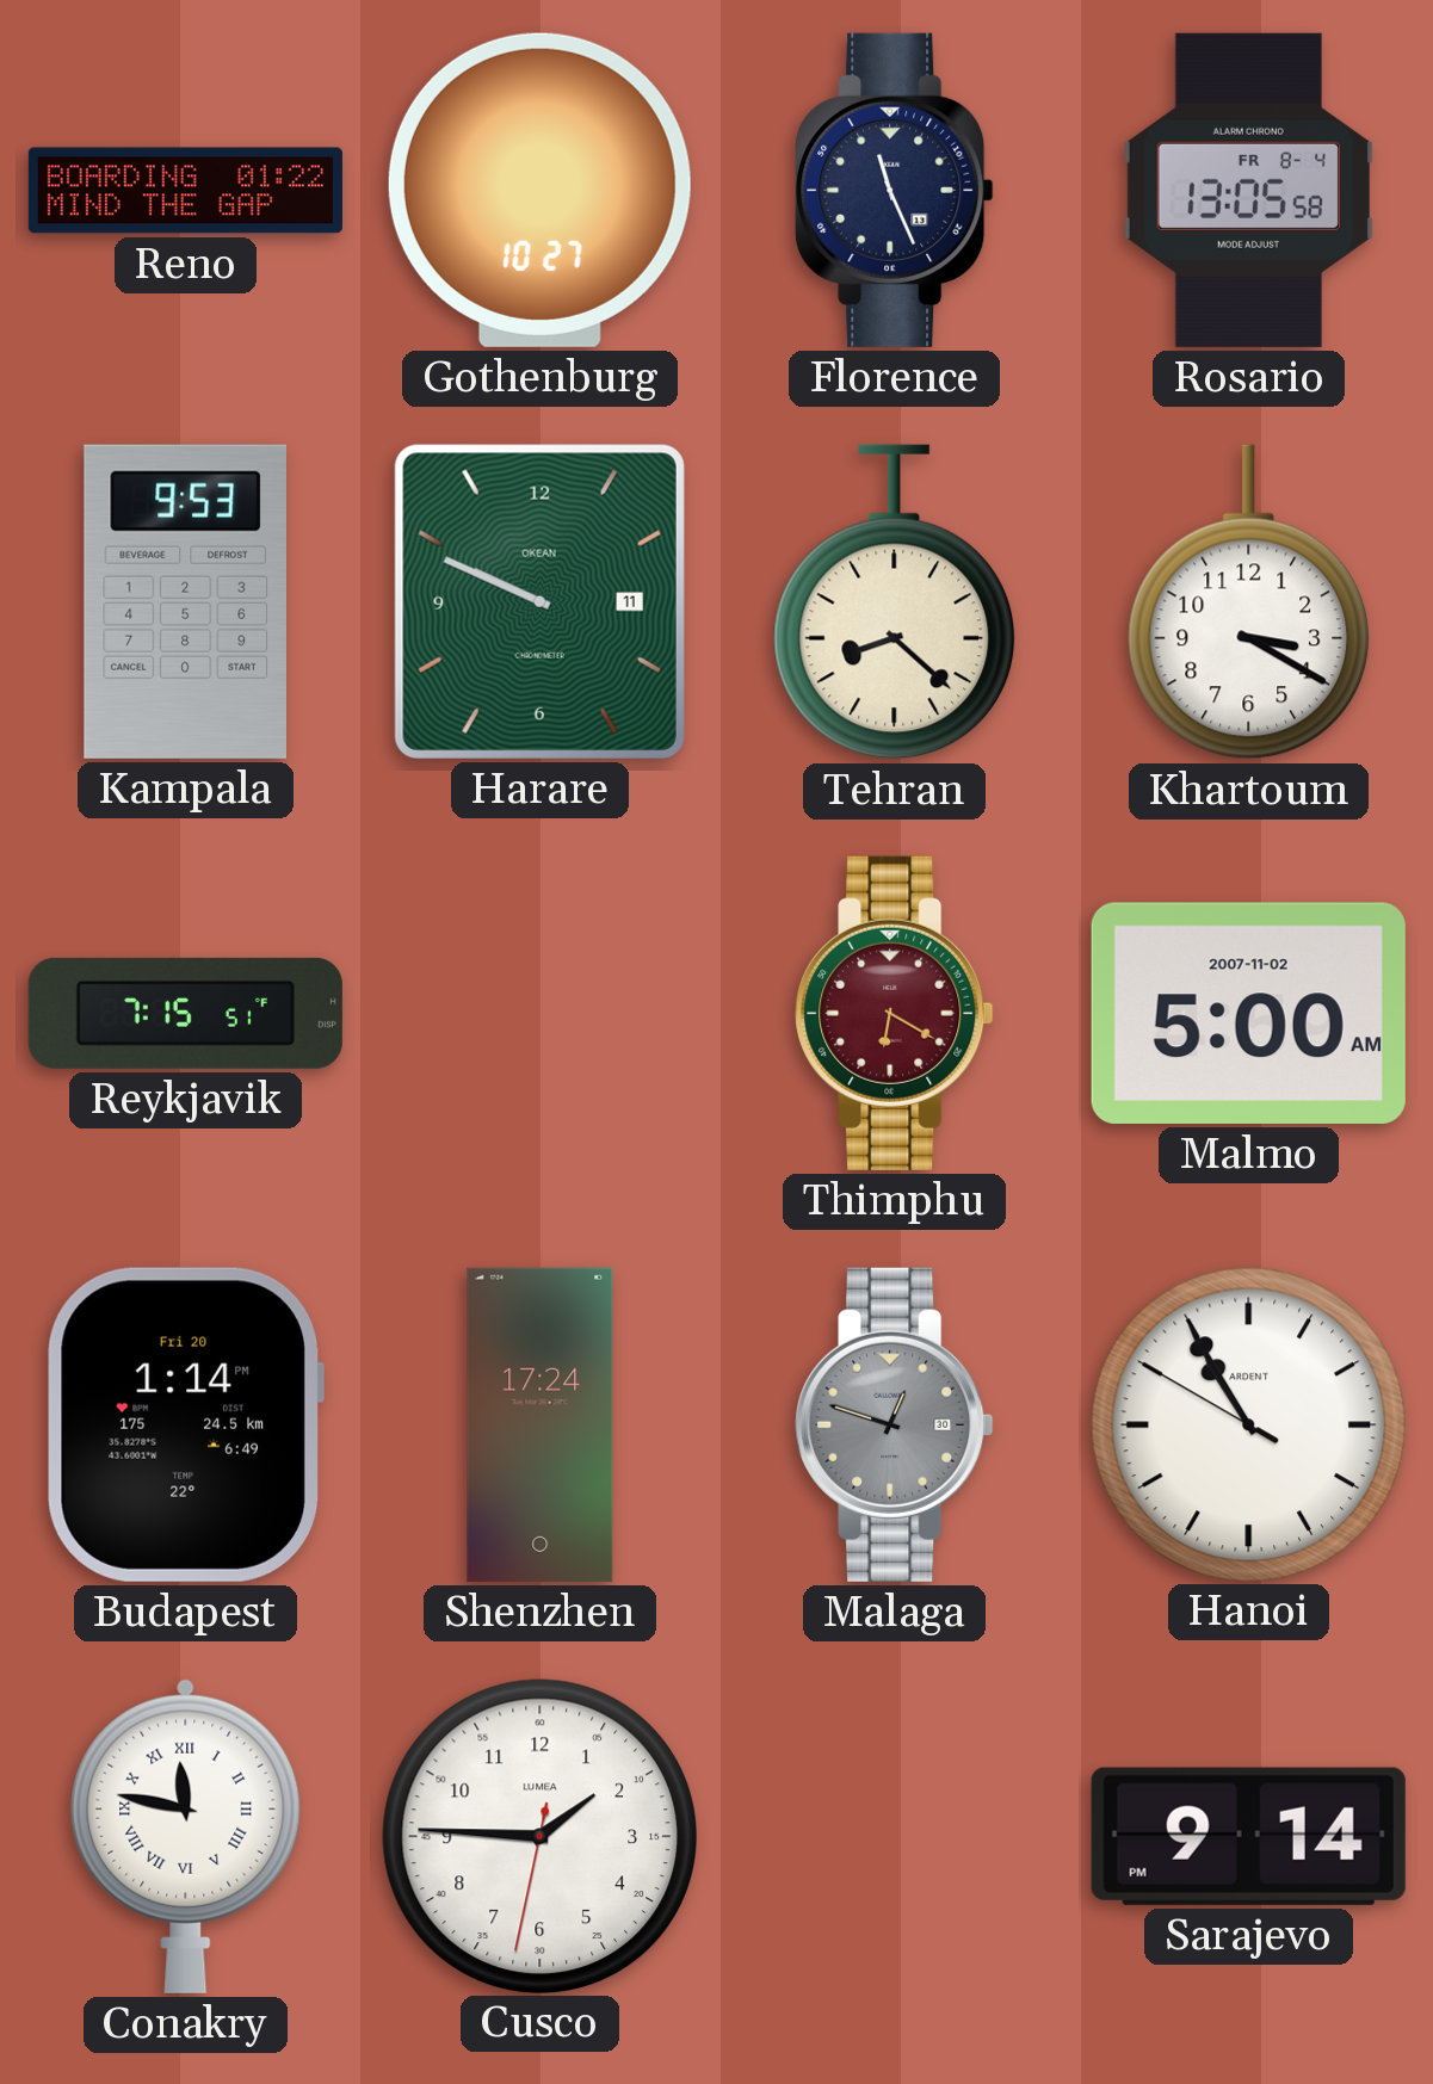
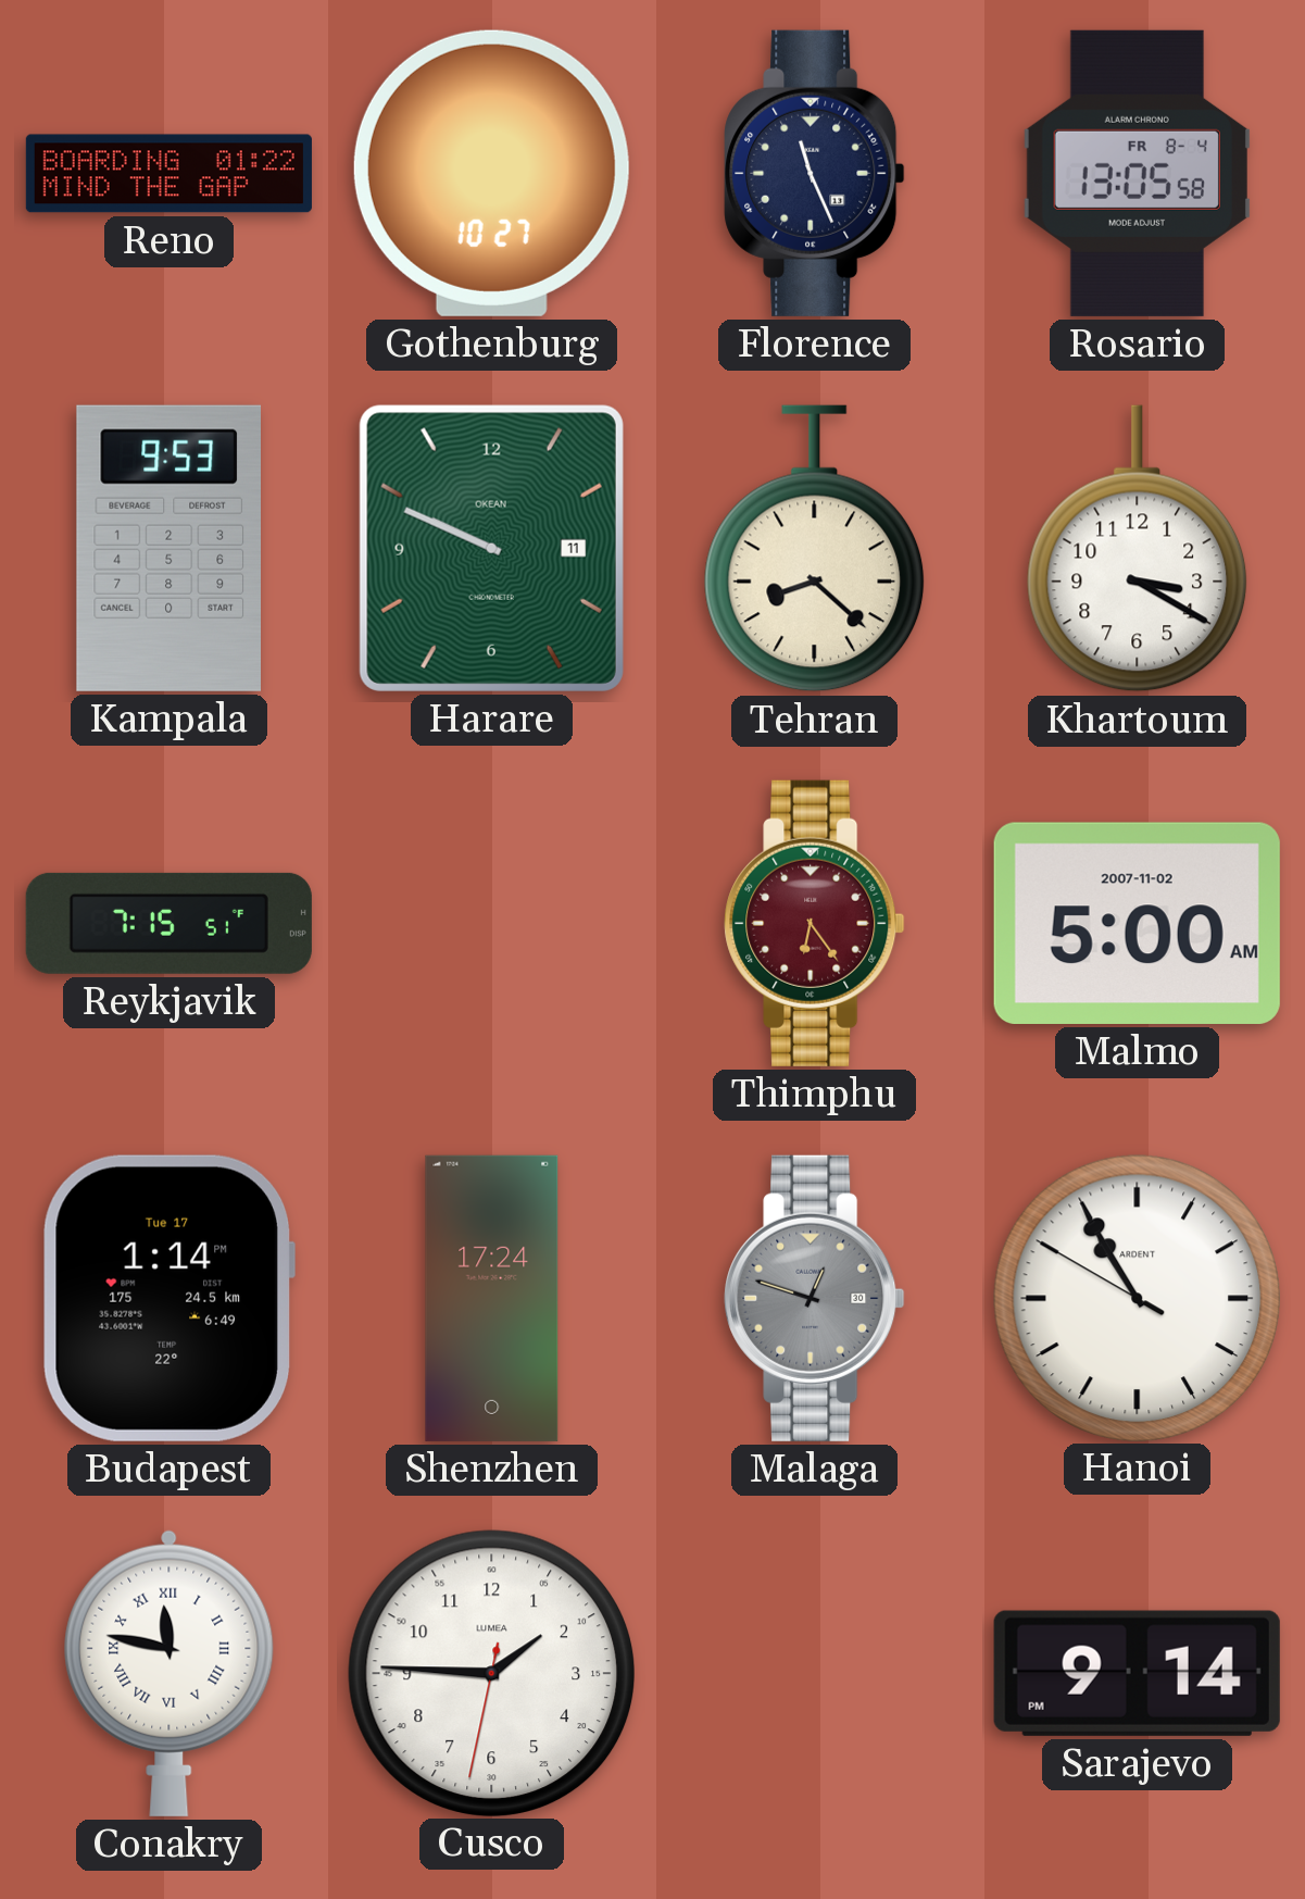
Thimphu: 6:20 -> 6:24
Budapest date: Fri 20 -> Tue 17
